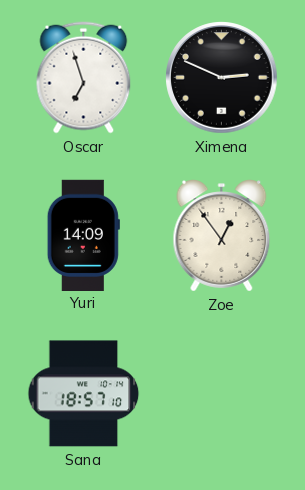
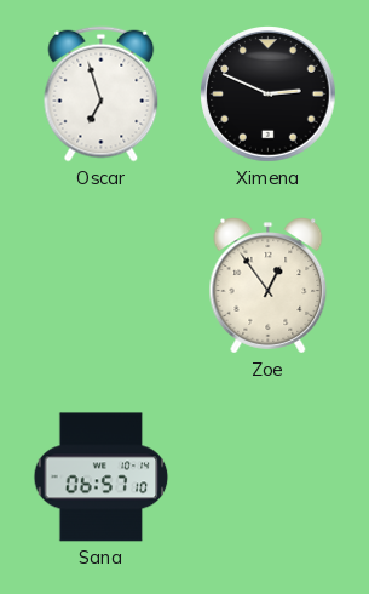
Yuri: 14:09 -> none
Sana: 18:57 -> 06:57
